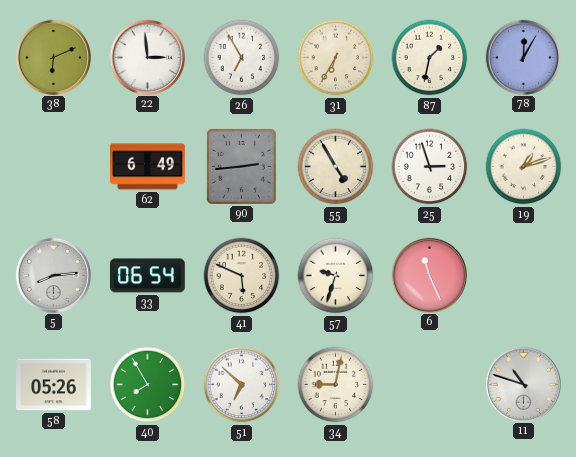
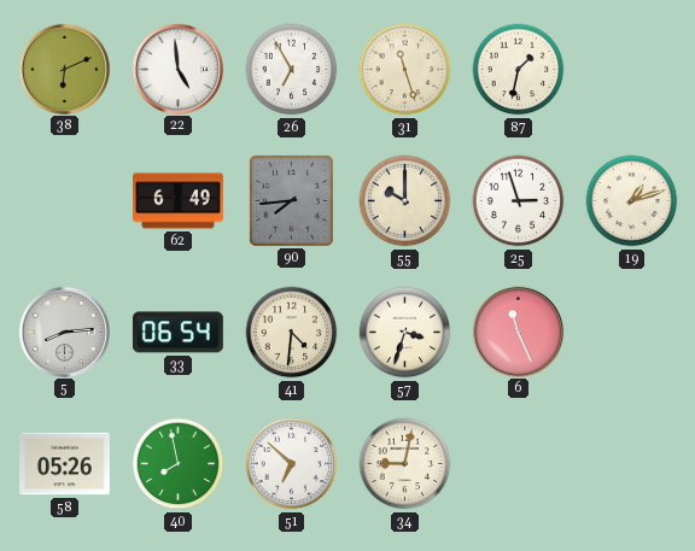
22: 2:59 -> 4:59
31: 6:35 -> 11:27
78: 12:05 -> none
90: 2:44 -> 7:44
55: 4:55 -> 10:00
41: 5:49 -> 4:31
57: 9:33 -> 3:33
40: 7:55 -> 7:58
11: 10:48 -> none
